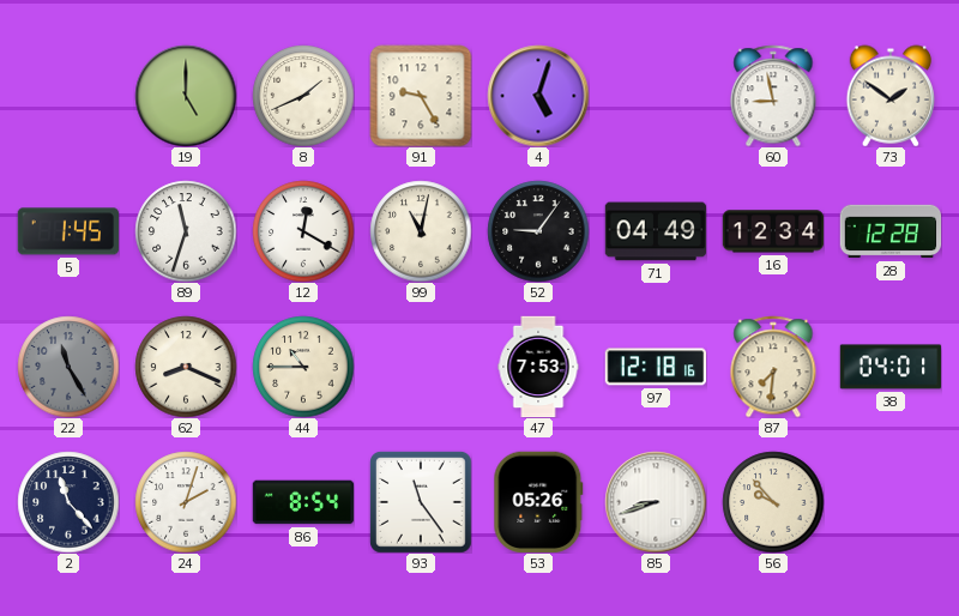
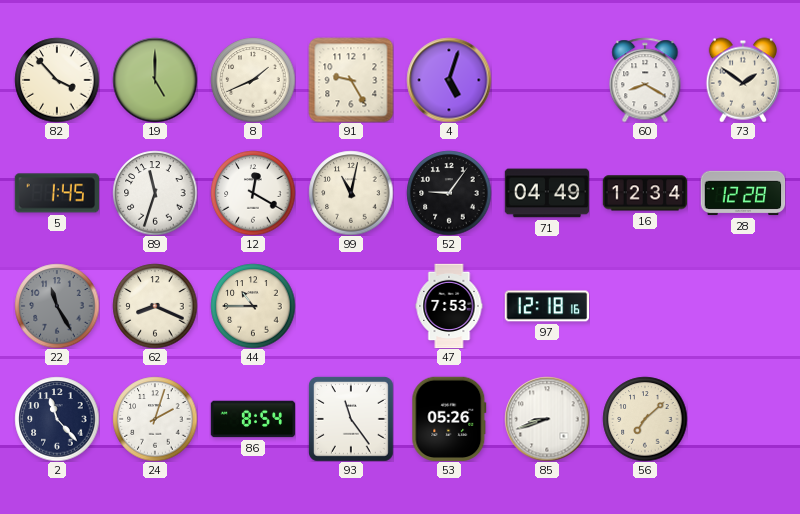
82: none -> 3:53
60: 8:58 -> 8:20
87: 7:31 -> none
38: 04:01 -> none
56: 9:53 -> 7:08
